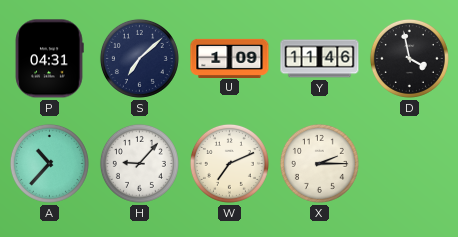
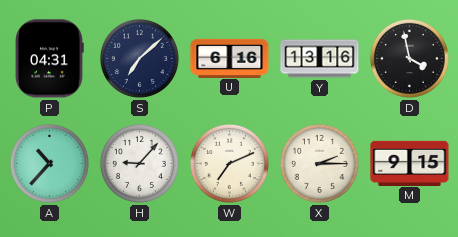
U: 1:09 -> 6:16
Y: 11:46 -> 13:16
M: none -> 9:15
